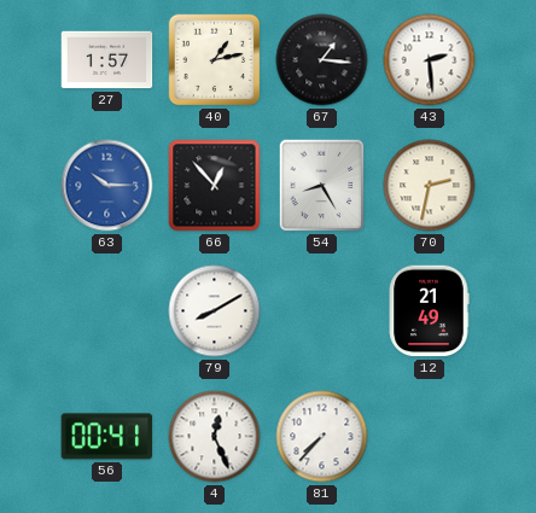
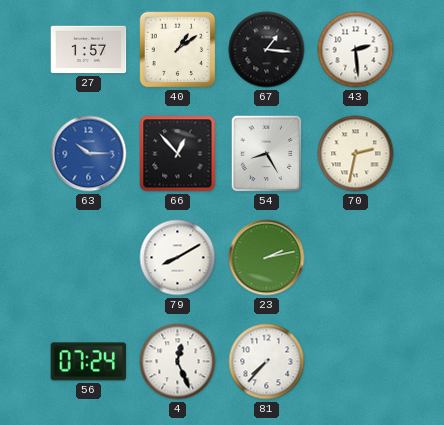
40: 1:13 -> 1:09
23: none -> 2:13
12: 21:49 -> none
56: 00:41 -> 07:24
